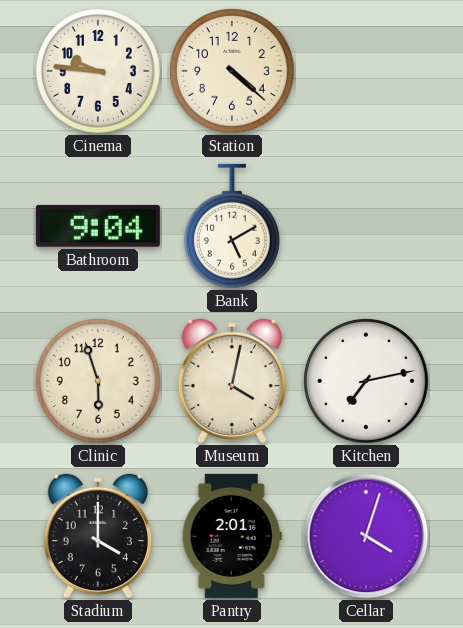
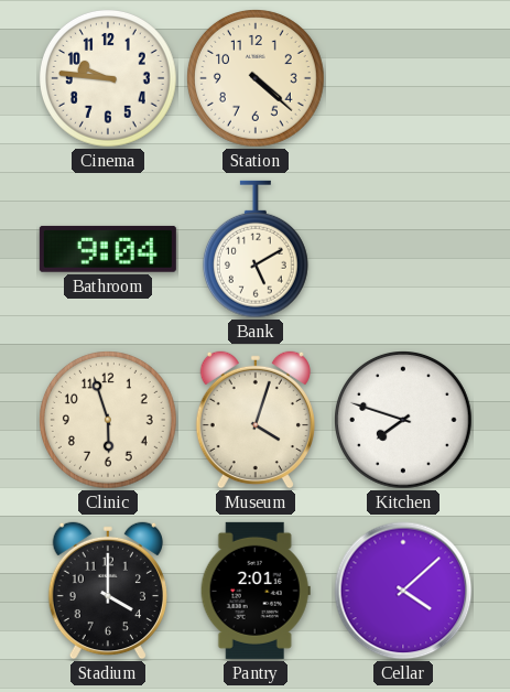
Museum: 4:02 -> 4:03
Kitchen: 7:13 -> 7:48
Cellar: 4:03 -> 4:08
